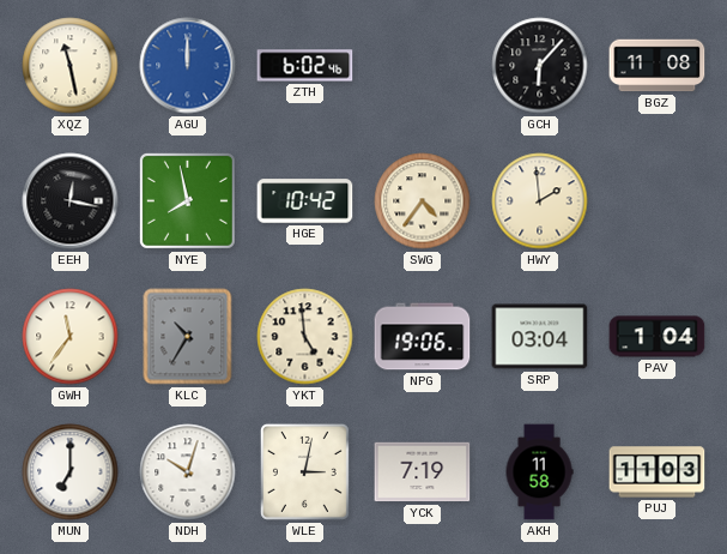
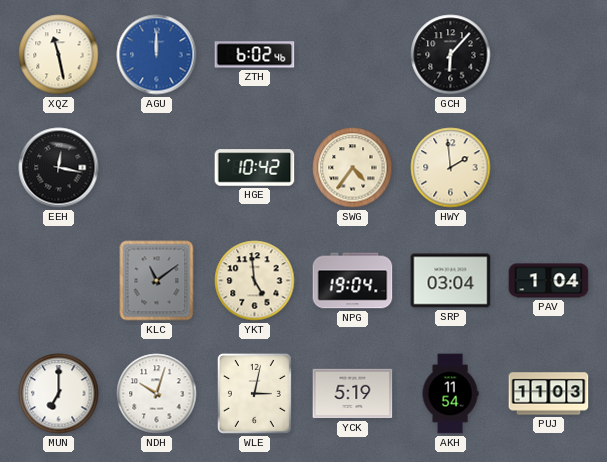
BGZ: 11:08 -> none
NYE: 7:58 -> none
GWH: 11:36 -> none
KLC: 10:35 -> 11:09
NPG: 19:06 -> 19:04
YCK: 7:19 -> 5:19
AKH: 11:58 -> 11:54
